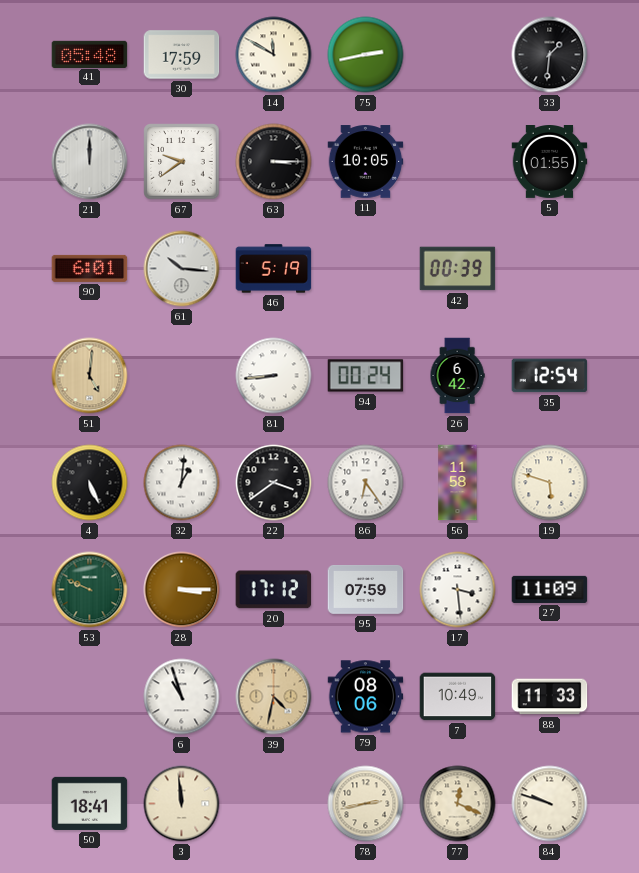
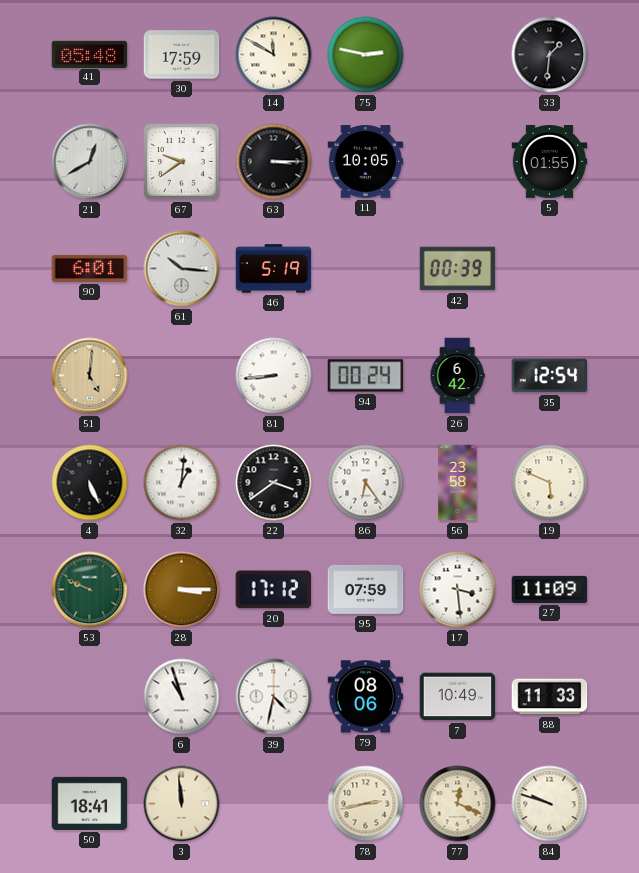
75: 2:43 -> 2:47
21: 12:00 -> 12:40
56: 11:58 -> 23:58
19: 5:48 -> 5:49
39 dial: champagne -> white
